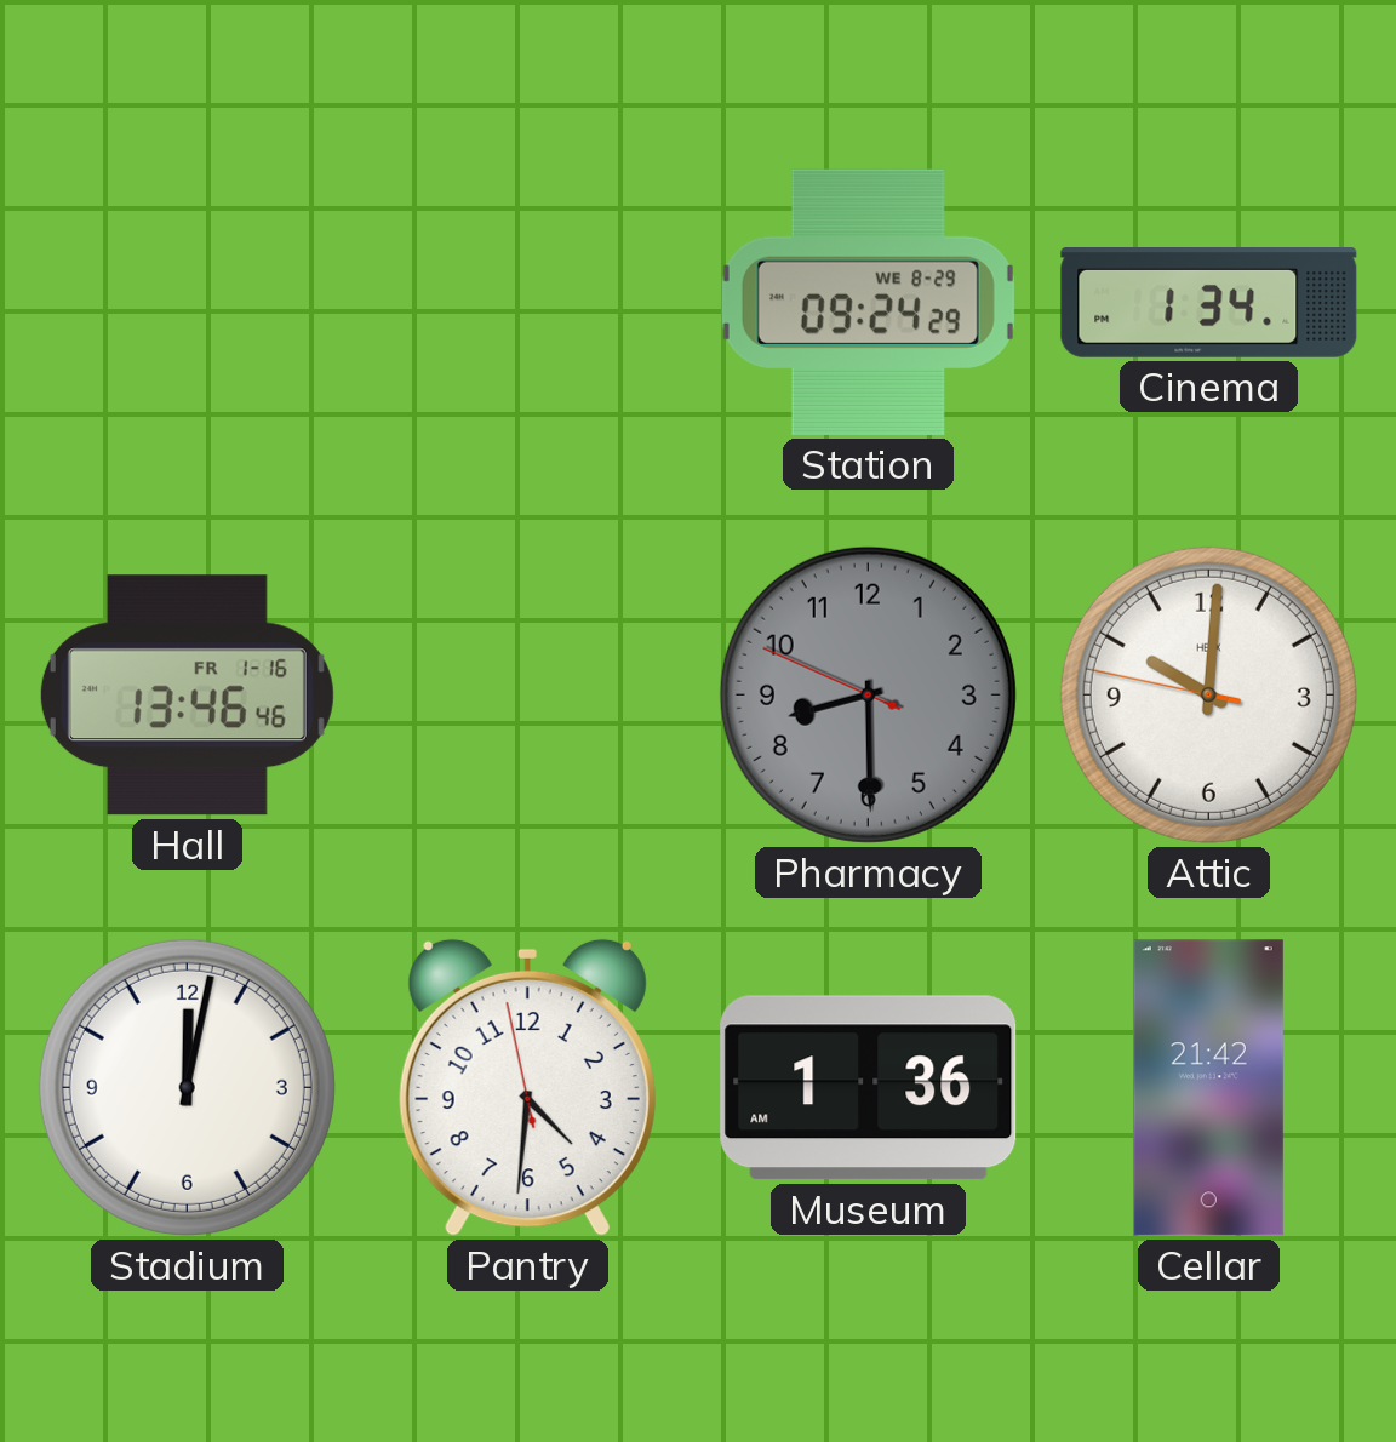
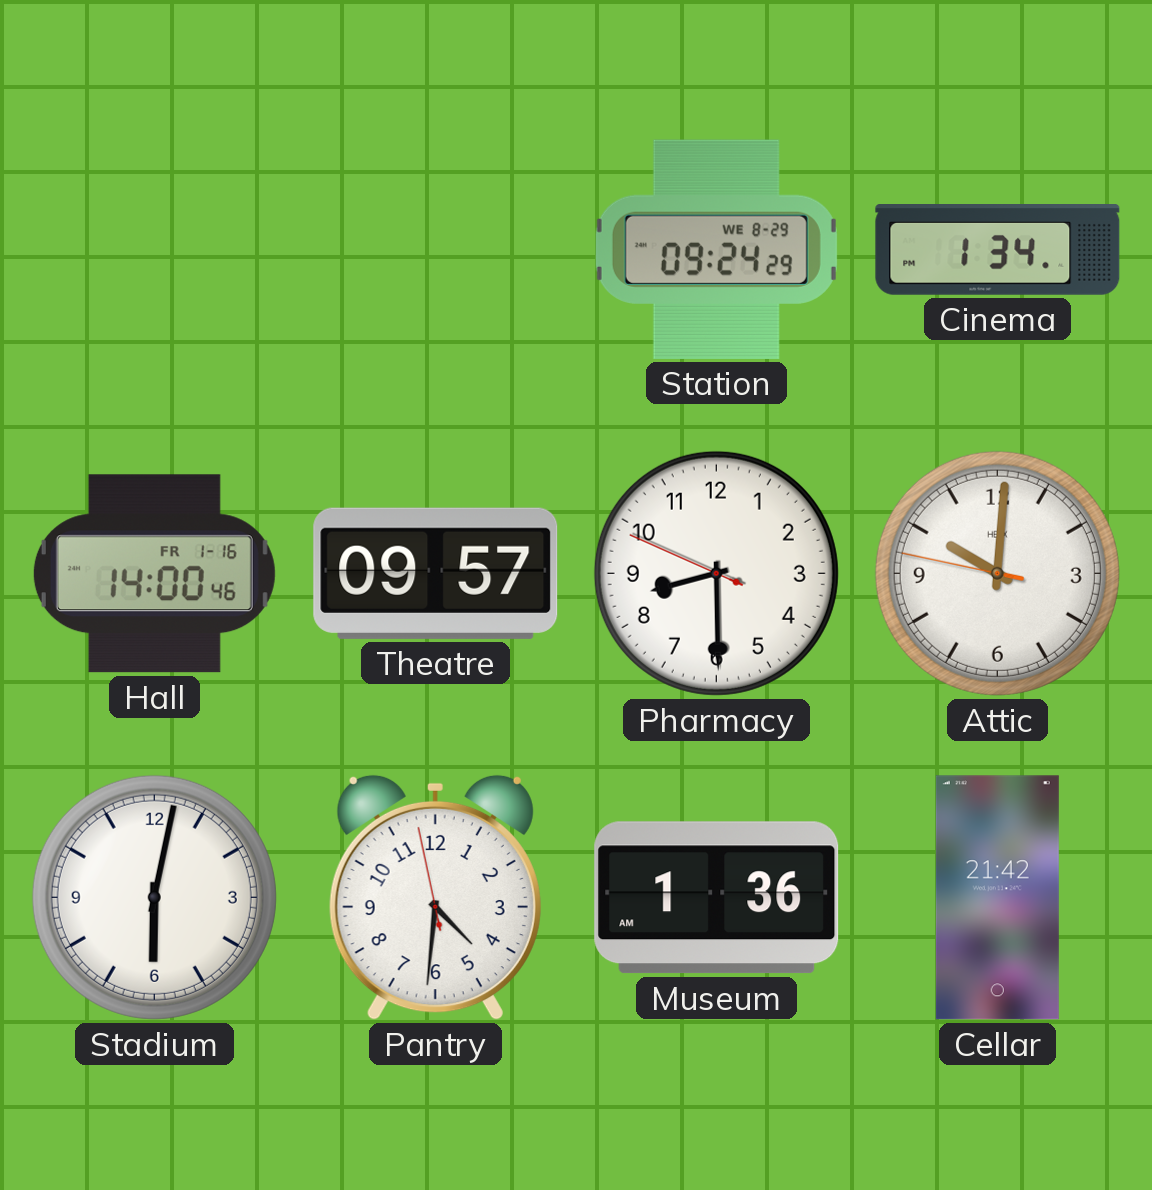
Hall: 13:46 -> 14:00
Theatre: none -> 09:57
Pharmacy dial: grey -> white
Stadium: 12:02 -> 6:02
